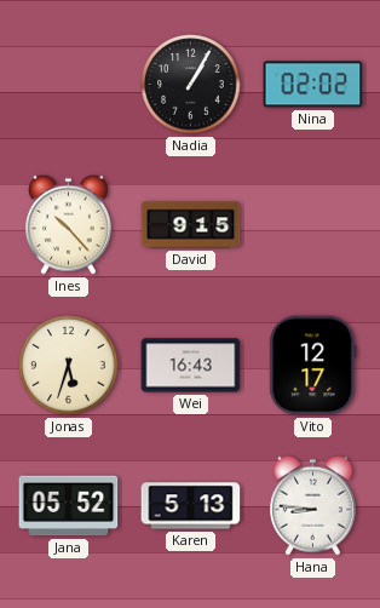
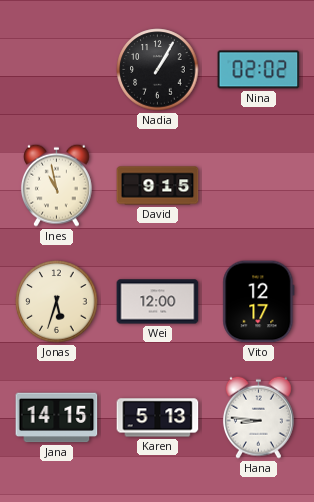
Ines: 10:23 -> 10:58
Wei: 16:43 -> 12:00
Jana: 05:52 -> 14:15
